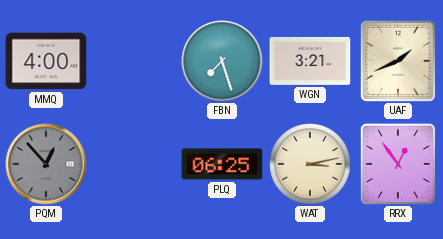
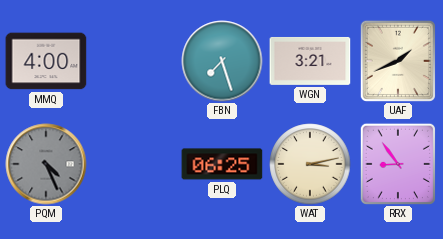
PQM: 12:53 -> 4:26
RRX: 12:54 -> 8:54
